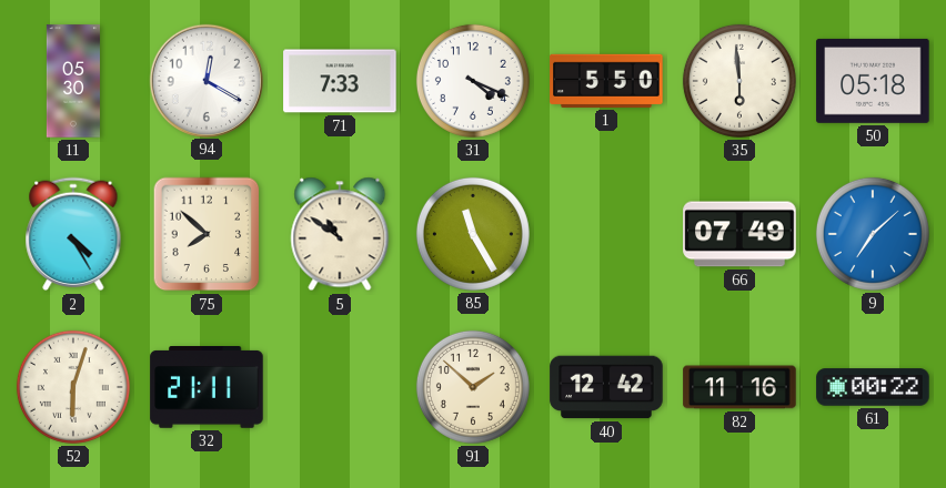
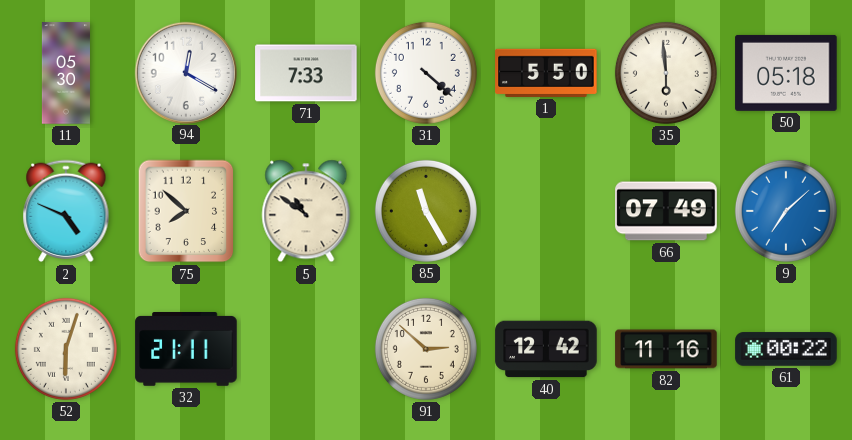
31: 4:19 -> 4:22
2: 4:25 -> 4:49
91: 1:52 -> 2:52
